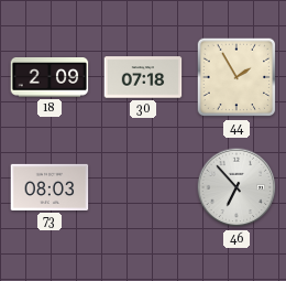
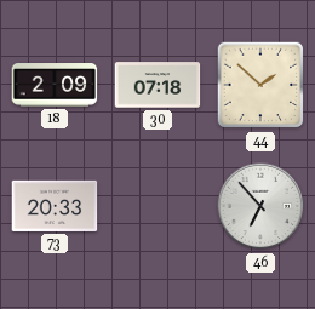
44: 1:55 -> 1:52
73: 08:03 -> 20:33
